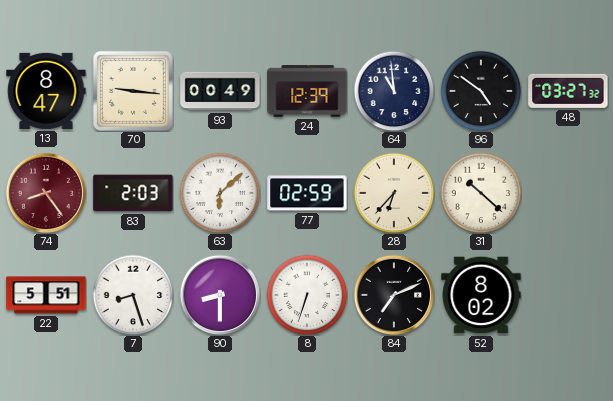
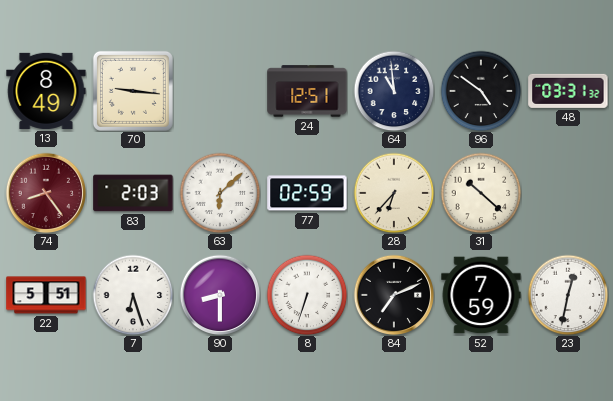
13: 8:47 -> 8:49
93: 00:49 -> none
24: 12:39 -> 12:51
48: 03:27 -> 03:31
7: 8:27 -> 6:27
52: 8:02 -> 7:59
23: none -> 12:32
